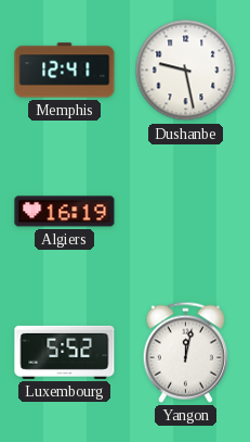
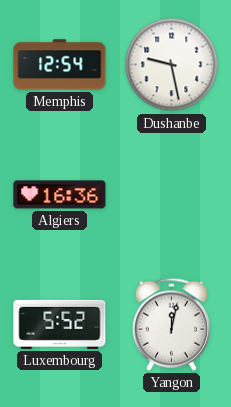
Memphis: 12:41 -> 12:54
Algiers: 16:19 -> 16:36
